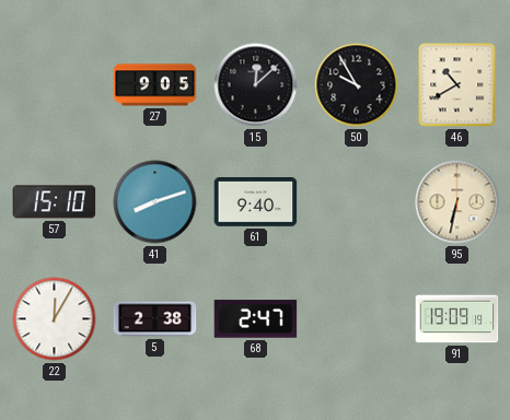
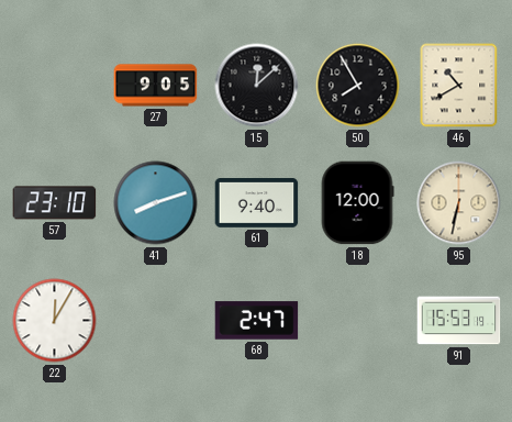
50: 9:55 -> 7:55
57: 15:10 -> 23:10
18: none -> 12:00
5: 2:38 -> none
91: 19:09 -> 15:53
